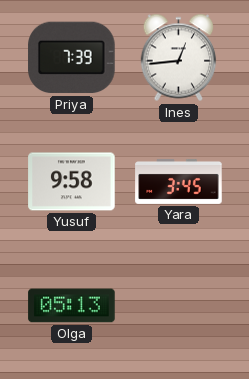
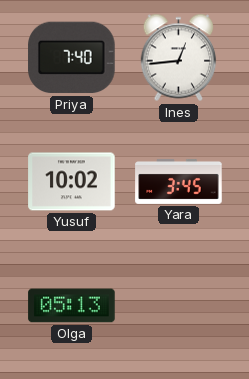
Priya: 7:39 -> 7:40
Yusuf: 9:58 -> 10:02
